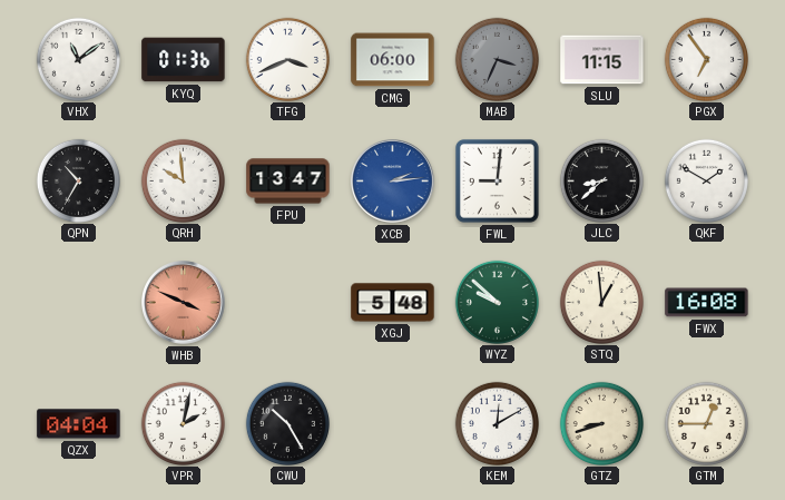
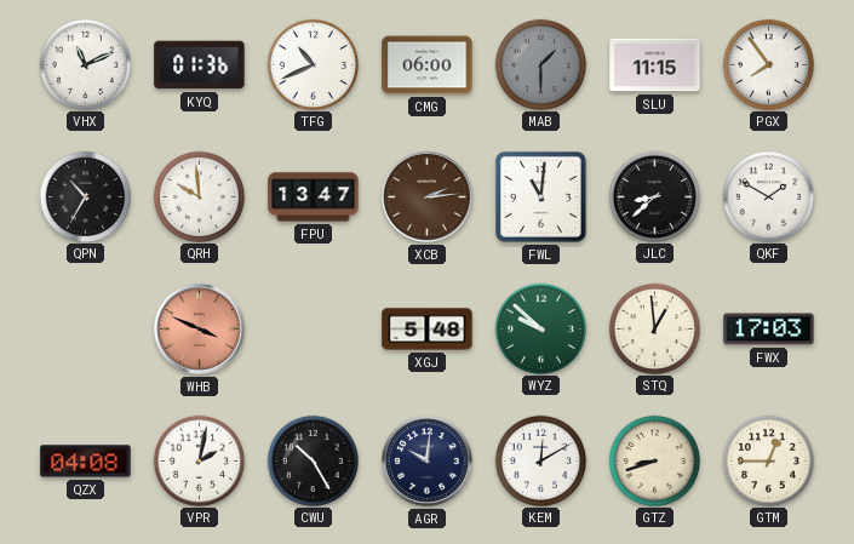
VHX: 11:09 -> 11:11
TFG: 3:41 -> 10:41
MAB: 3:34 -> 1:30
PGX: 6:54 -> 7:54
XCB dial: blue -> brown
FWL: 9:01 -> 11:01
FWX: 16:08 -> 17:03
QZX: 04:04 -> 04:08
AGR: none -> 10:01
